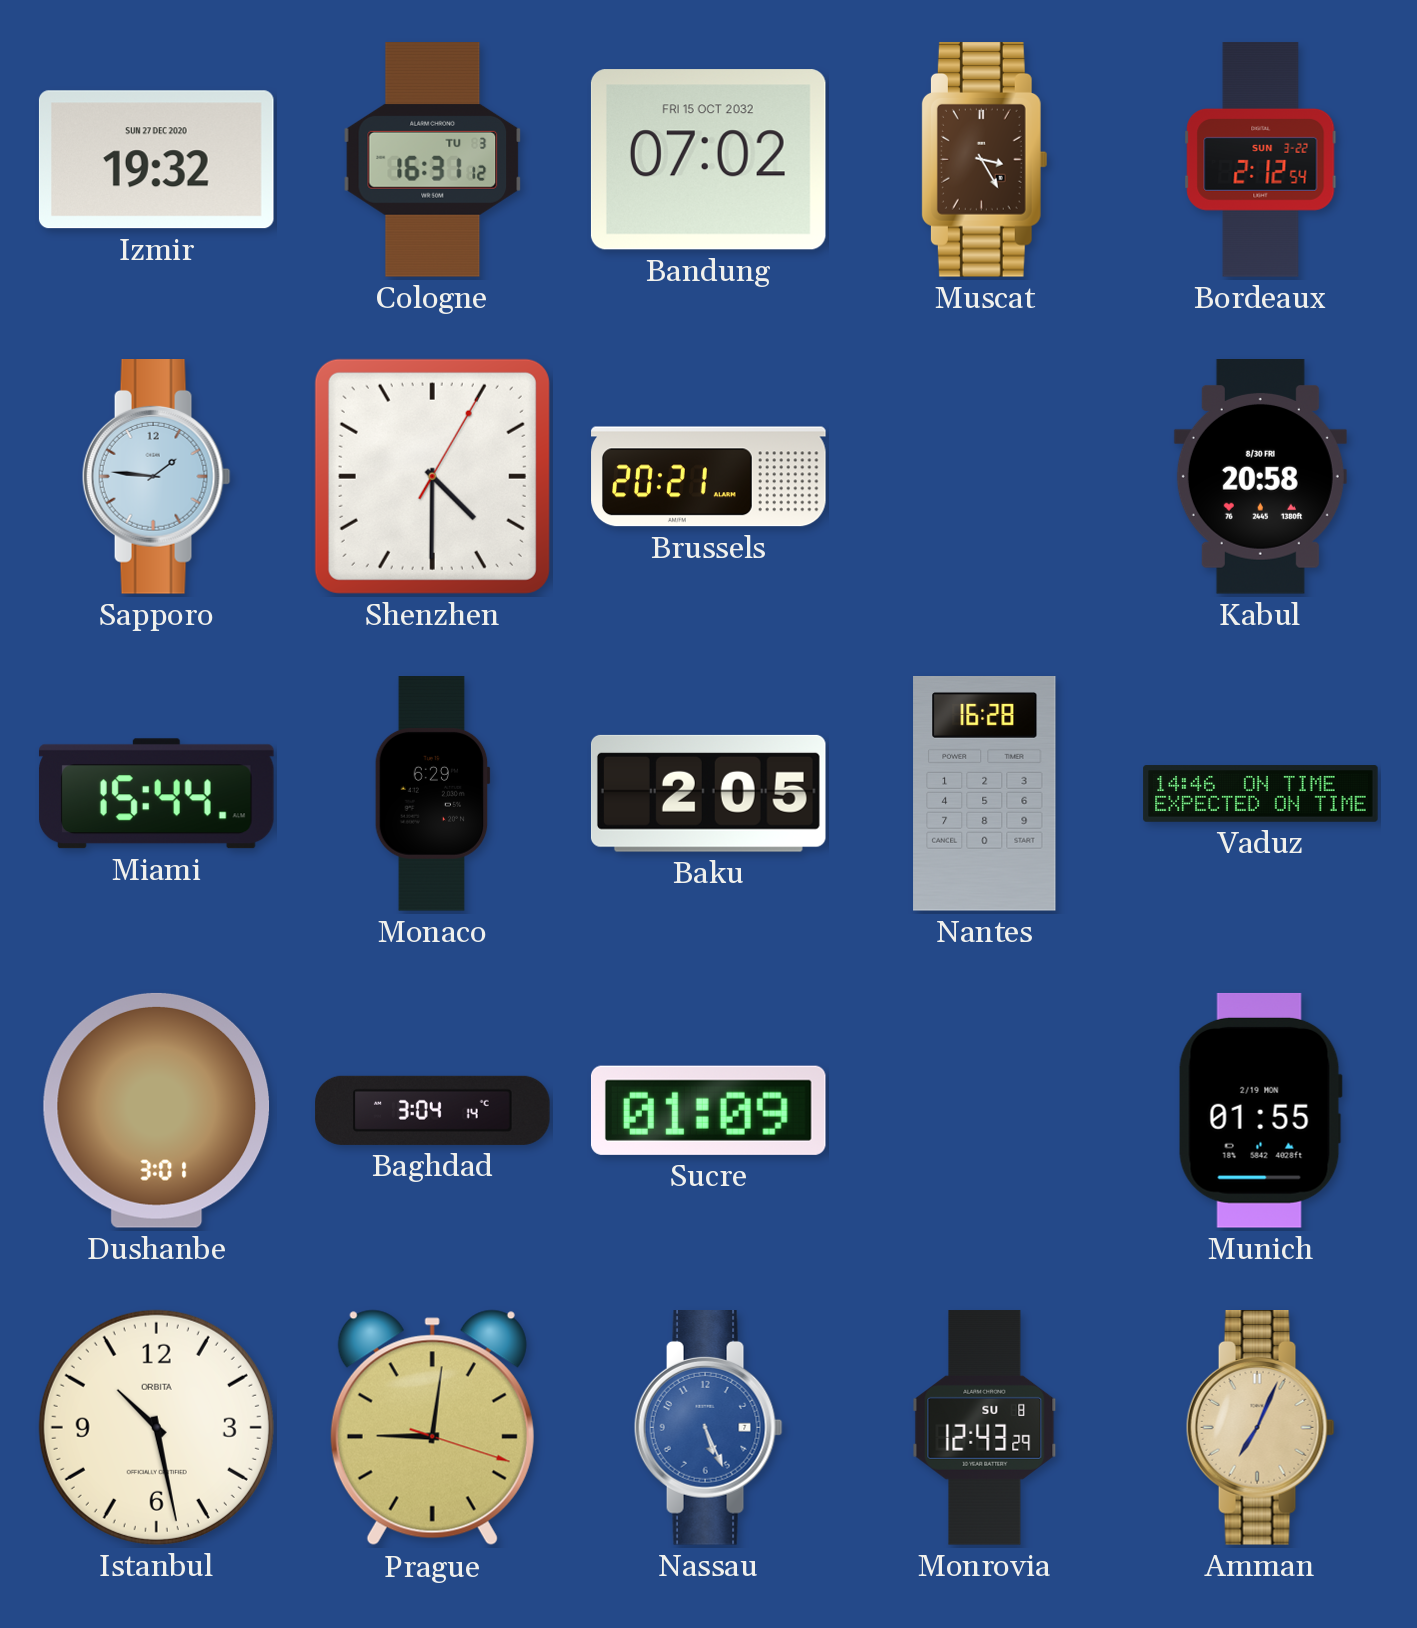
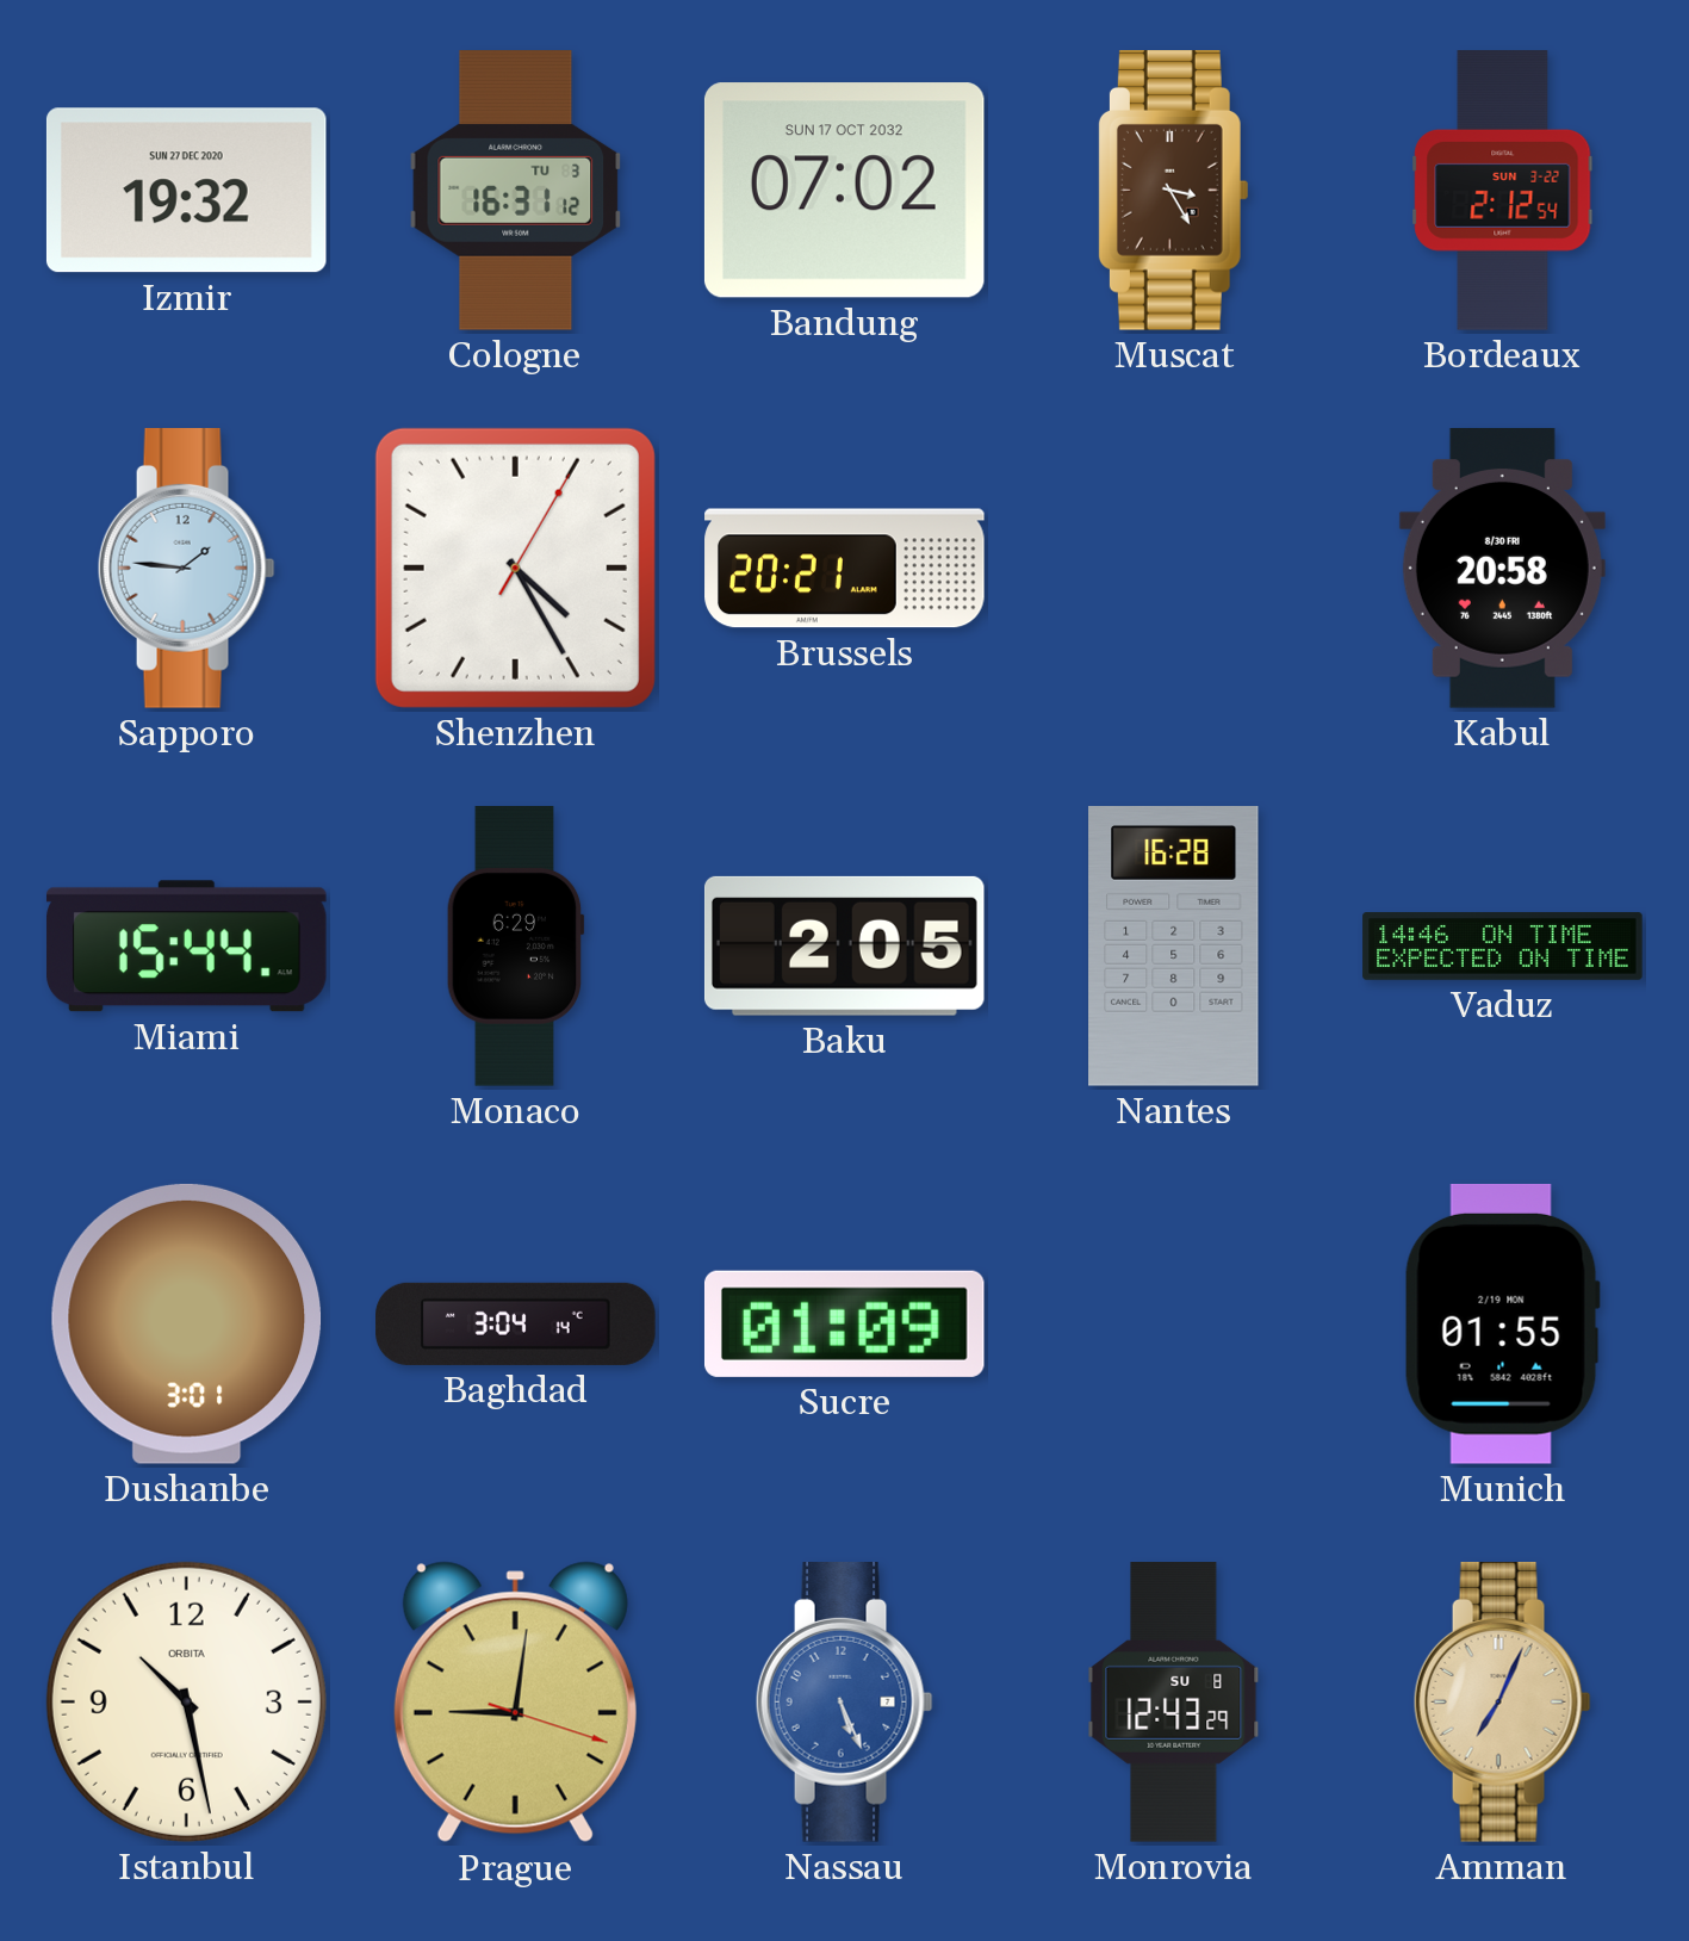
Bandung date: FRI 15 OCT 2032 -> SUN 17 OCT 2032
Shenzhen: 4:30 -> 4:25
